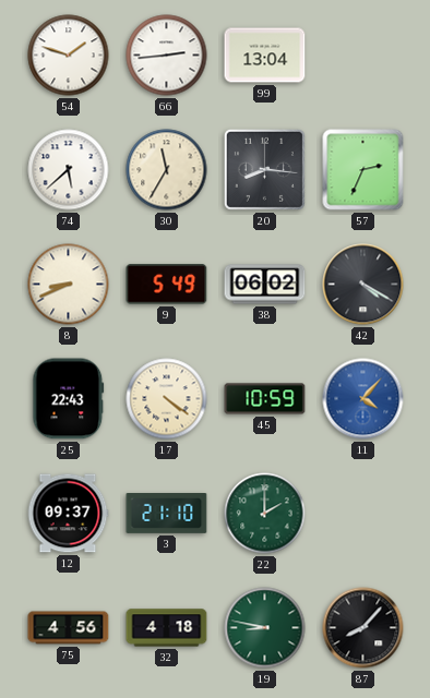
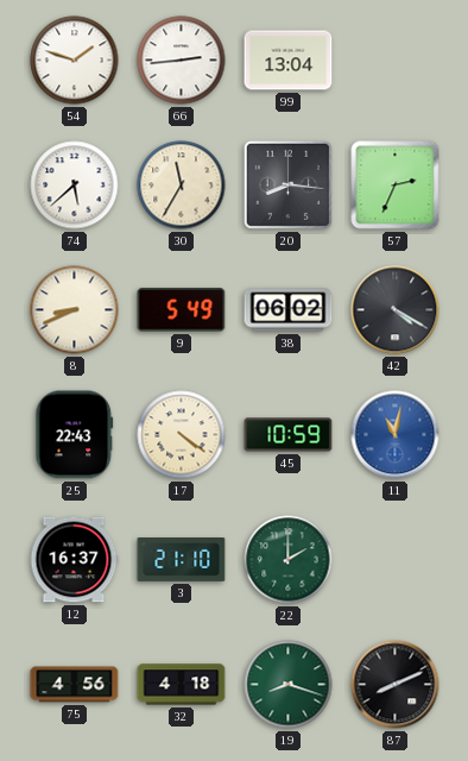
11: 4:07 -> 11:02
12: 09:37 -> 16:37
19: 8:47 -> 8:18
87: 8:07 -> 8:11
